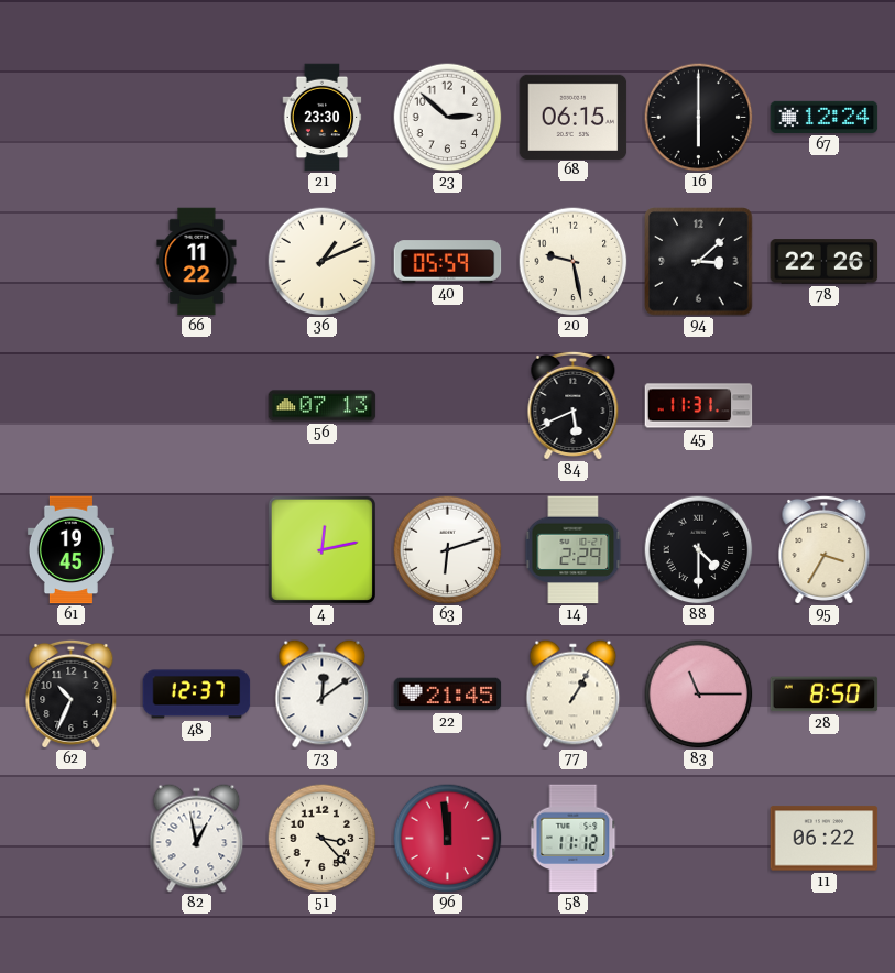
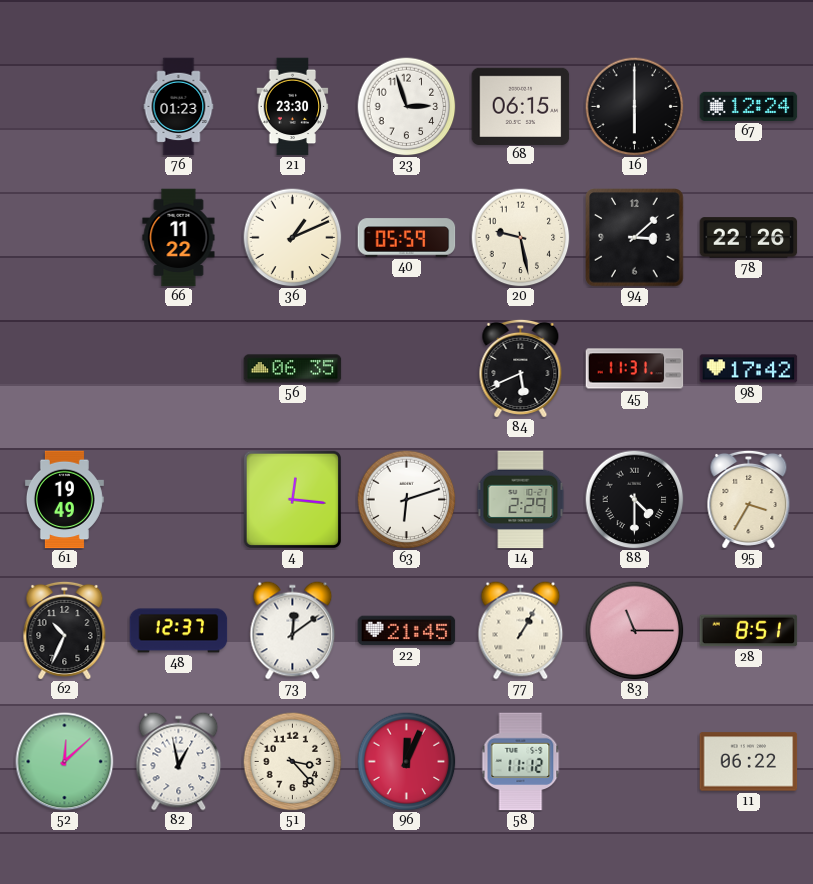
76: none -> 01:23
23: 2:52 -> 2:57
56: 07:13 -> 06:35
98: none -> 17:42
61: 19:45 -> 19:49
4: 12:13 -> 12:16
28: 8:50 -> 8:51
52: none -> 12:08
96: 11:59 -> 12:04
